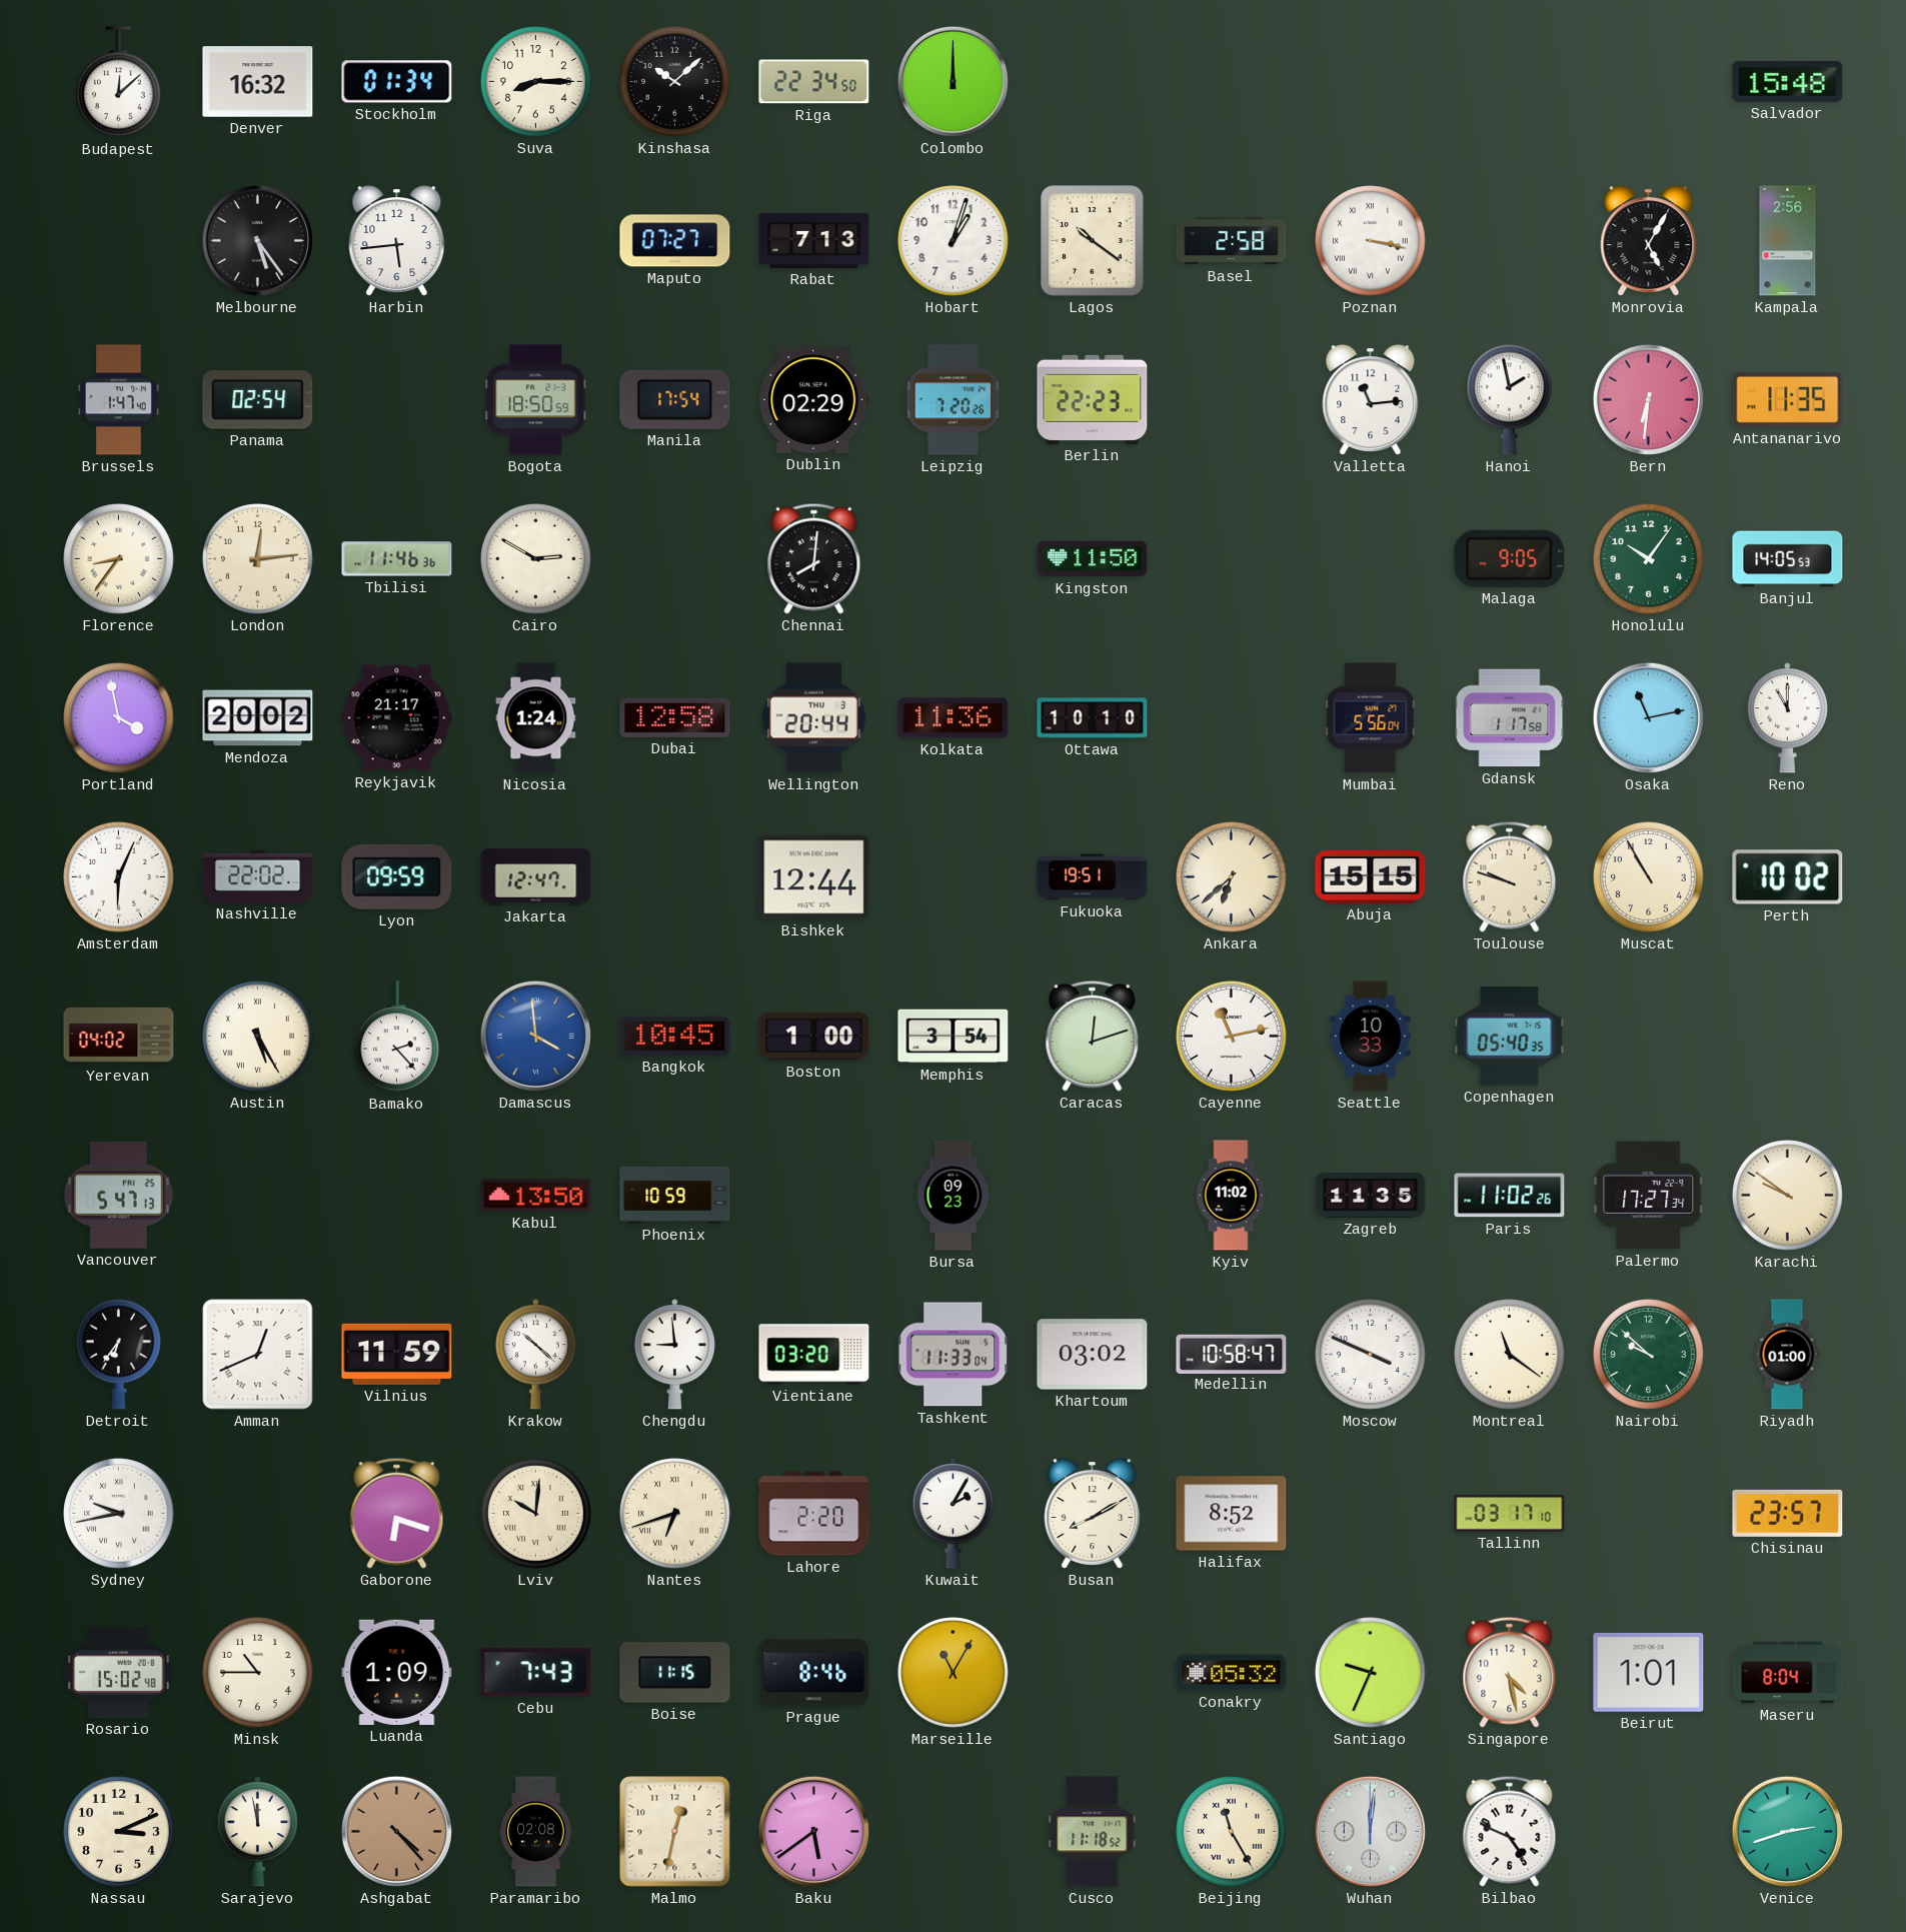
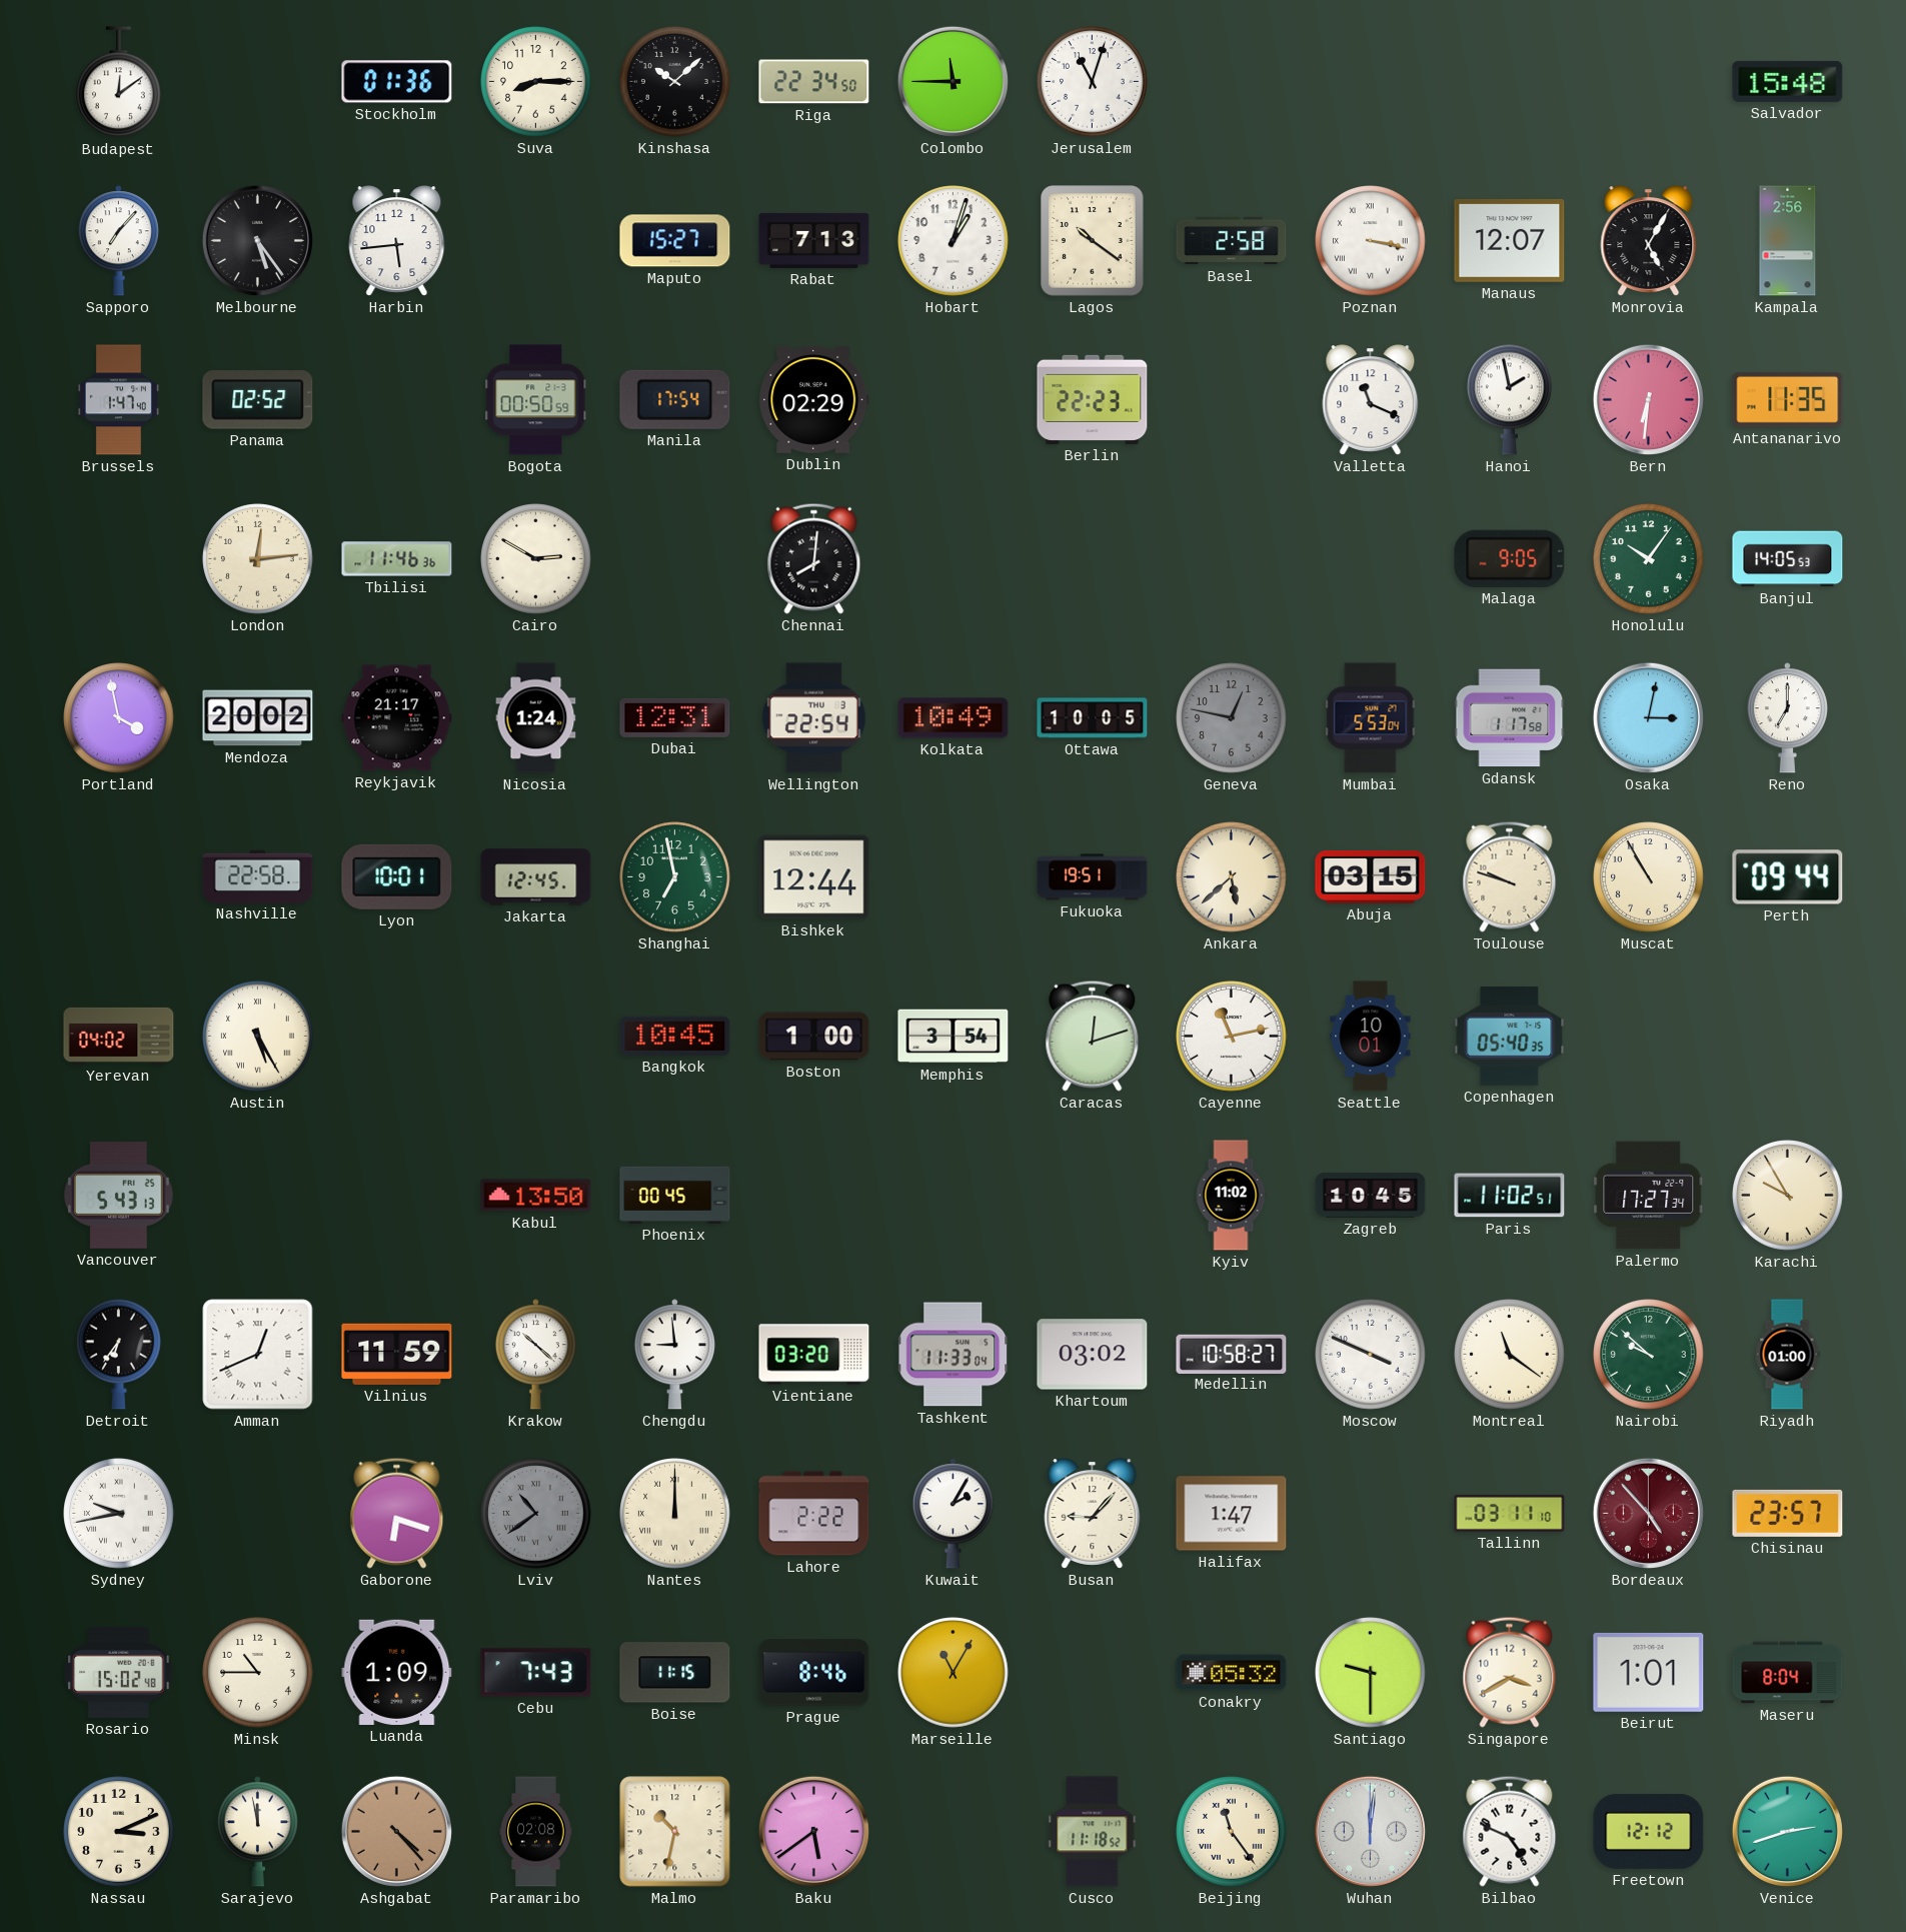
Budapest: 12:08 -> 12:09
Denver: 16:32 -> none
Stockholm: 01:34 -> 01:36
Colombo: 12:00 -> 11:45
Jerusalem: none -> 11:03
Sapporo: none -> 7:07
Maputo: 07:27 -> 15:27
Manaus: none -> 12:07
Panama: 02:54 -> 02:52
Bogota: 18:50 -> 00:50
Leipzig: 7:20 -> none
Valletta: 11:14 -> 11:19
Florence: 8:36 -> none
Kingston: 11:50 -> none
Dubai: 12:58 -> 12:31
Wellington: 20:44 -> 22:54
Kolkata: 11:36 -> 10:49
Ottawa: 10:10 -> 10:05
Geneva: none -> 12:47
Mumbai: 5:56 -> 5:53
Osaka: 11:13 -> 3:02
Reno: 11:00 -> 7:00
Amsterdam: 6:04 -> none
Nashville: 22:02 -> 22:58
Lyon: 09:59 -> 10:01
Jakarta: 12:47 -> 12:45
Shanghai: none -> 6:58
Ankara: 6:38 -> 5:38
Abuja: 15:15 -> 03:15
Perth: 10:02 -> 09:44
Bamako: 2:23 -> none
Damascus: 3:59 -> none
Seattle: 10:33 -> 10:01
Vancouver: 5:47 -> 5:43
Phoenix: 10:59 -> 00:45
Bursa: 09:23 -> none
Zagreb: 11:35 -> 10:45
Paris: 11:02:26 -> 11:02:51
Karachi: 9:51 -> 9:55
Medellin: 10:58:47 -> 10:58:27
Lviv: 10:01 -> 10:39
Lviv dial: cream -> grey
Nantes: 6:42 -> 12:00
Lahore: 2:20 -> 2:22
Busan: 8:10 -> 9:07
Halifax: 8:52 -> 1:47
Tallinn: 03:17 -> 03:11
Bordeaux: none -> 4:53
Santiago: 9:34 -> 9:30
Singapore: 4:28 -> 3:40
Malmo: 12:32 -> 10:32
Beijing: 11:25 -> 11:24
Freetown: none -> 12:12
